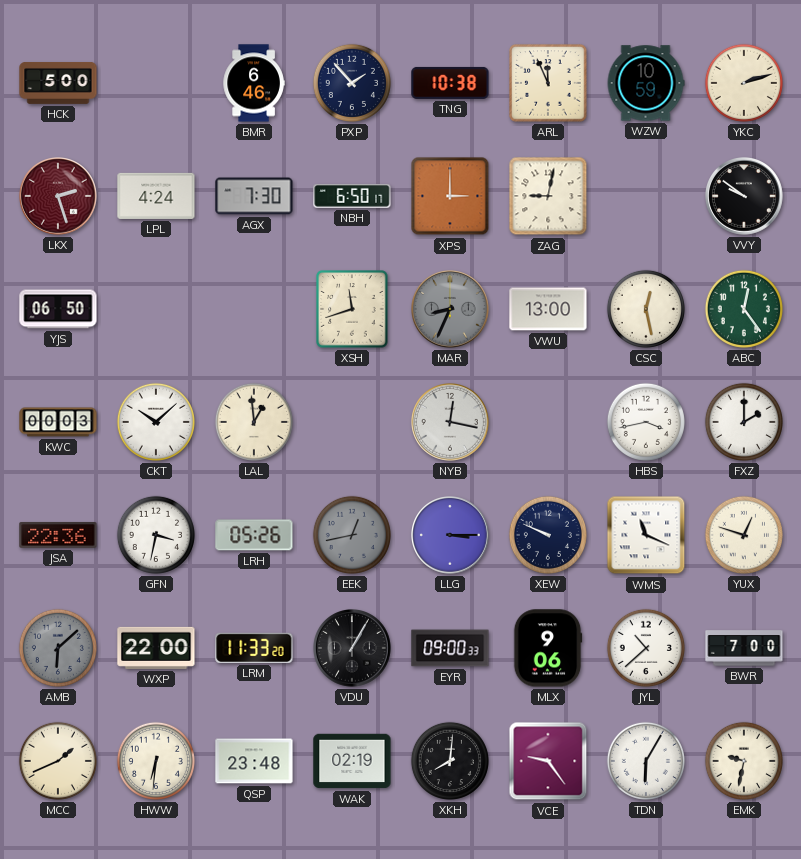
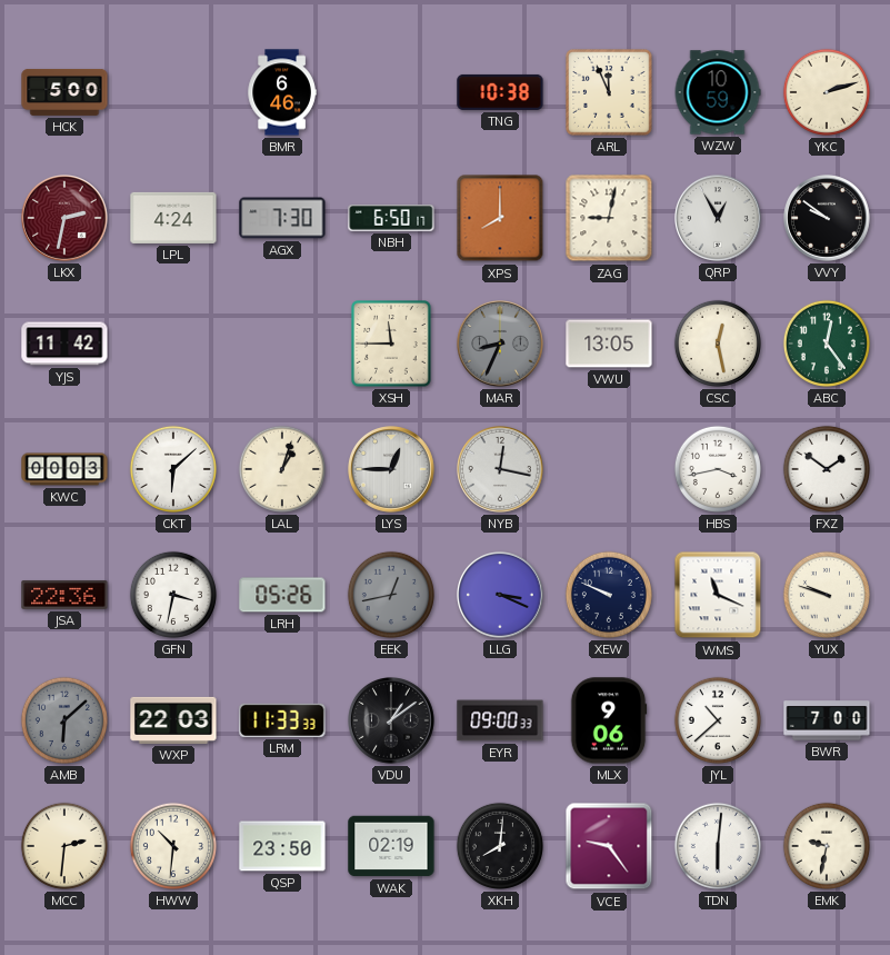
PXP: 1:53 -> none
LKX: 2:27 -> 2:32
XPS: 3:00 -> 8:00
QRP: none -> 12:55
YJS: 06:50 -> 11:42
XSH: 11:42 -> 11:45
VWU: 13:00 -> 13:05
CKT: 10:08 -> 6:08
LAL: 12:59 -> 1:03
LYS: none -> 12:45
FXZ: 2:00 -> 1:51
LLG: 3:15 -> 3:19
YUX: 12:48 -> 9:48
WXP: 22:00 -> 22:03
LRM: 11:33:20 -> 11:33:33
VDU: 1:05 -> 1:09
MCC: 1:41 -> 2:31
HWW: 6:31 -> 10:31
QSP: 23:48 -> 23:50
TDN: 6:05 -> 6:01
